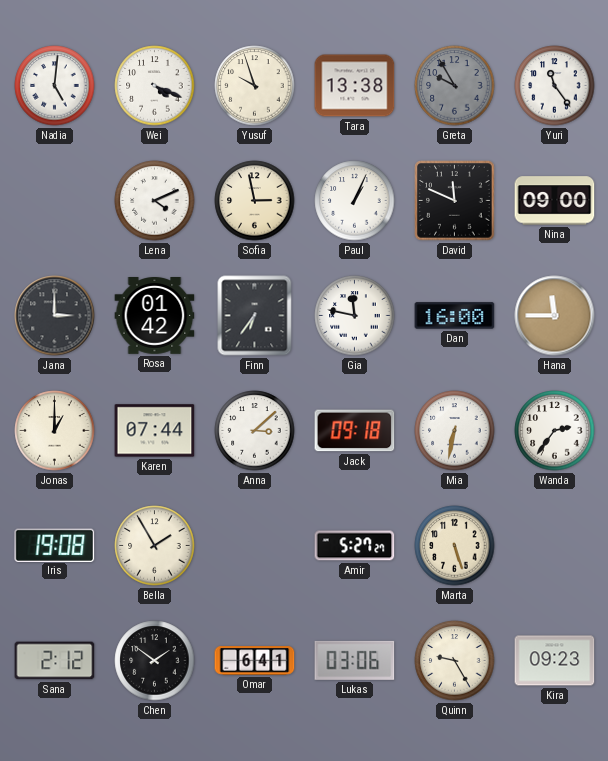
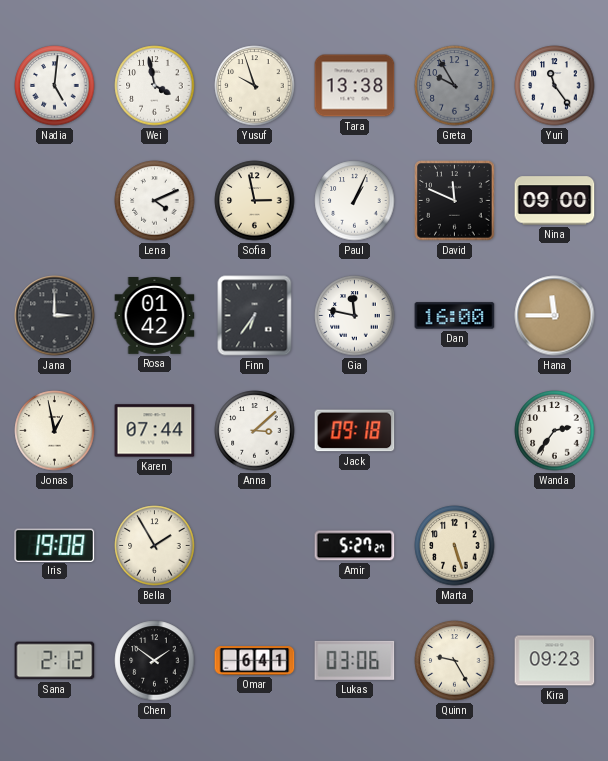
Wei: 4:19 -> 3:58
Jonas: 1:00 -> 12:58
Mia: 6:32 -> none
